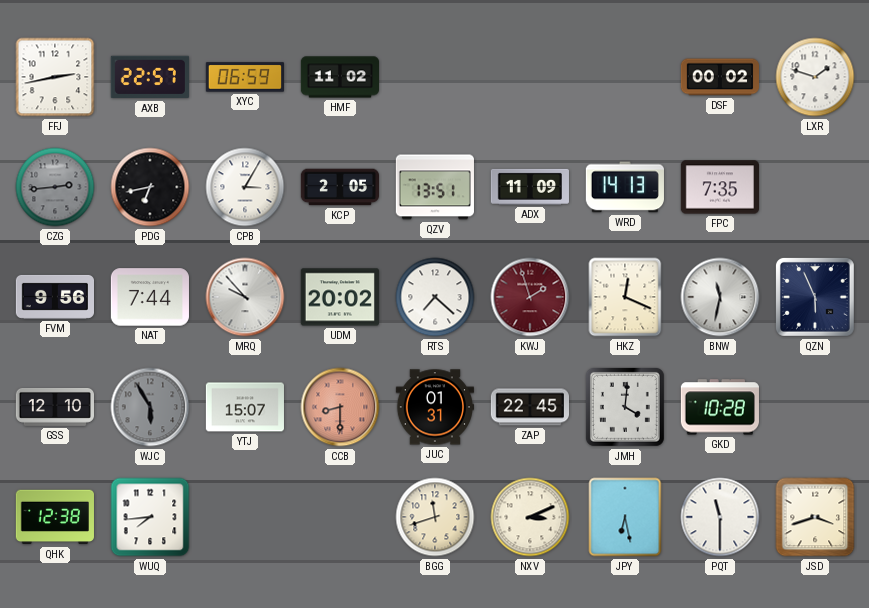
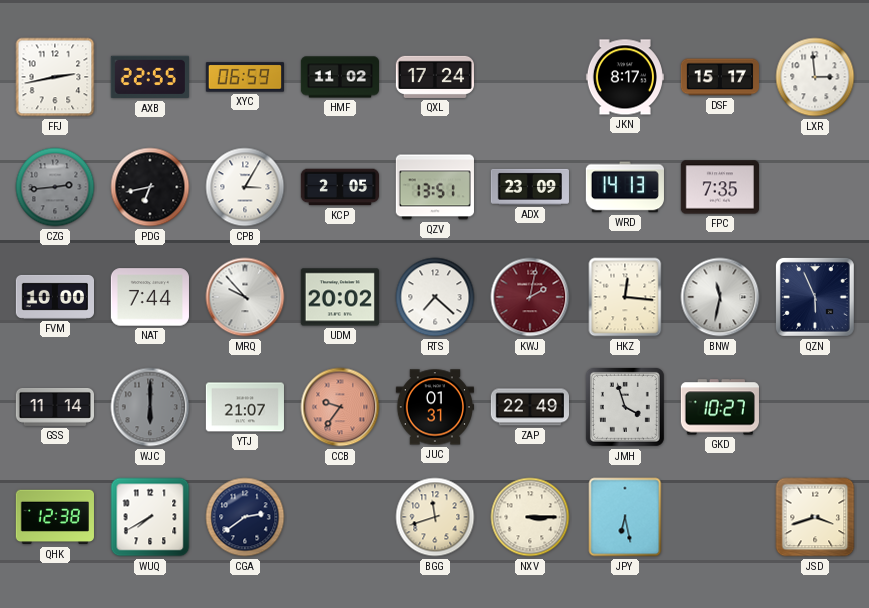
AXB: 22:57 -> 22:55
QXL: none -> 17:24
JKN: none -> 8:17
DSF: 00:02 -> 15:17
LXR: 1:48 -> 2:59
ADX: 11:09 -> 23:09
FVM: 9:56 -> 10:00
KWJ: 1:57 -> 2:02
HKZ: 12:19 -> 12:16
GSS: 12:10 -> 11:14
WJC: 5:55 -> 6:00
YTJ: 15:07 -> 21:07
CCB: 8:30 -> 9:36
ZAP: 22:45 -> 22:49
JMH: 4:01 -> 3:57
GKD: 10:28 -> 10:27
WUQ: 7:44 -> 7:40
CGA: none -> 2:39
NXV: 3:11 -> 3:15
PQT: 11:30 -> none
